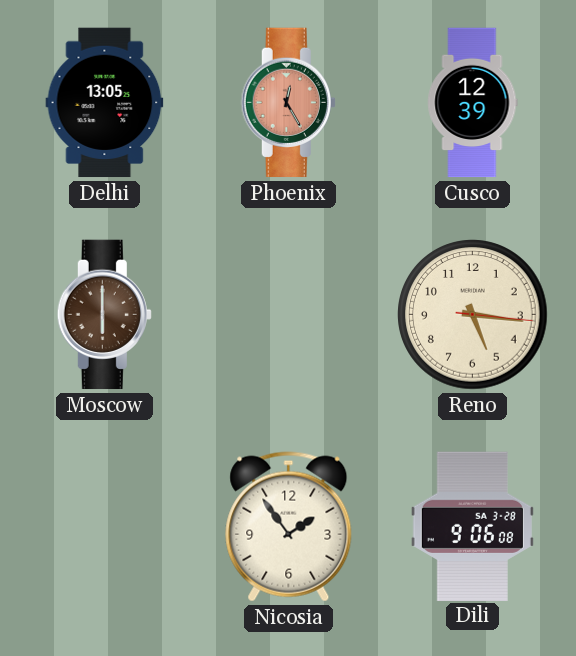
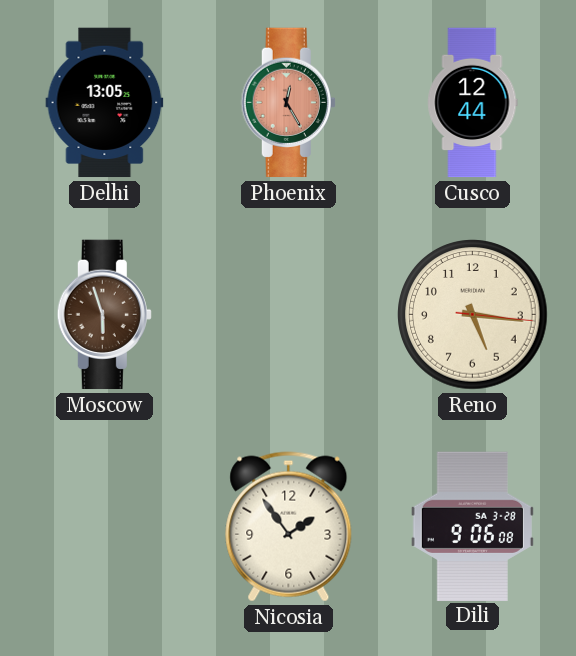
Cusco: 12:39 -> 12:44
Moscow: 6:00 -> 5:57
